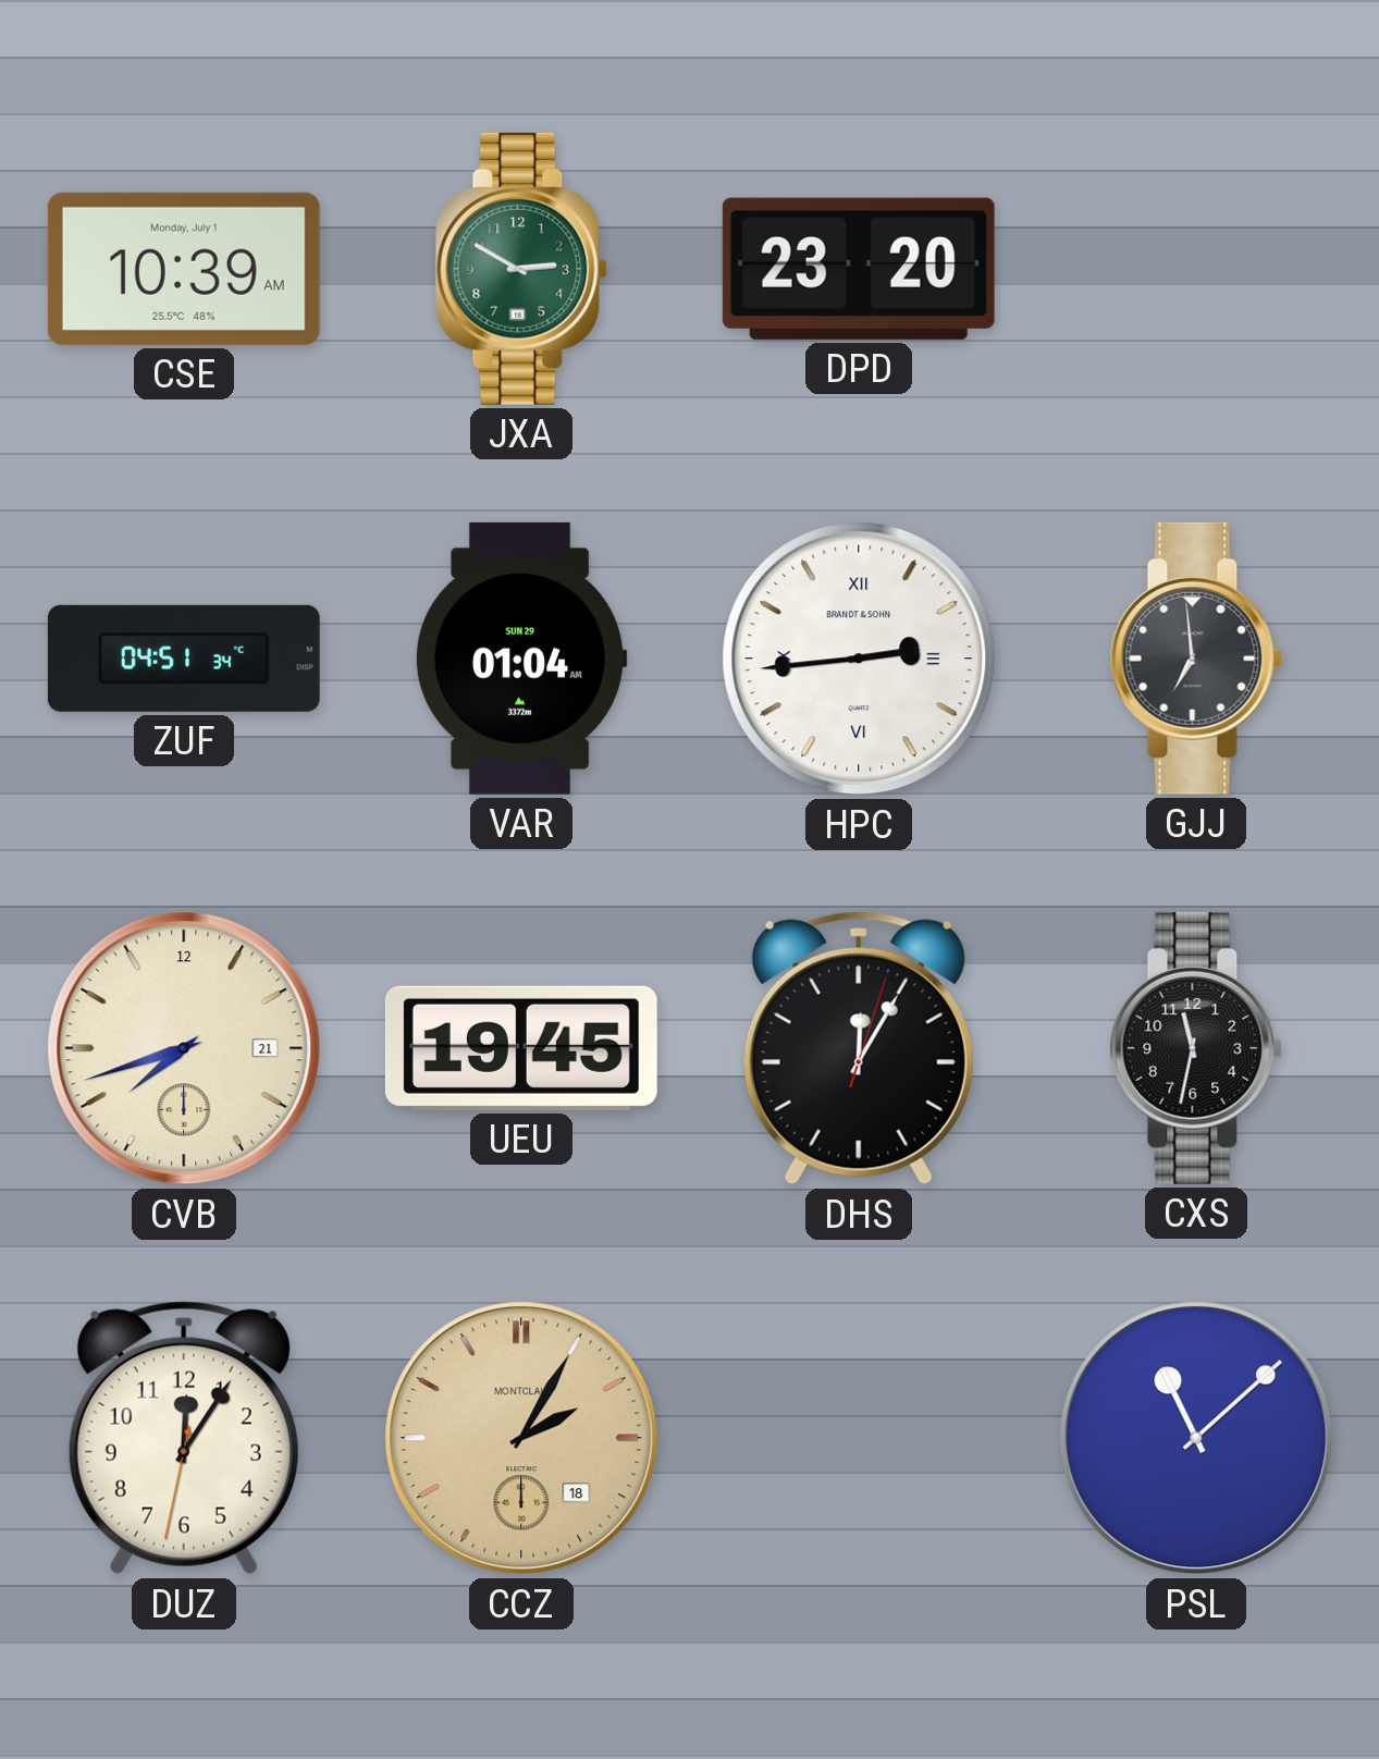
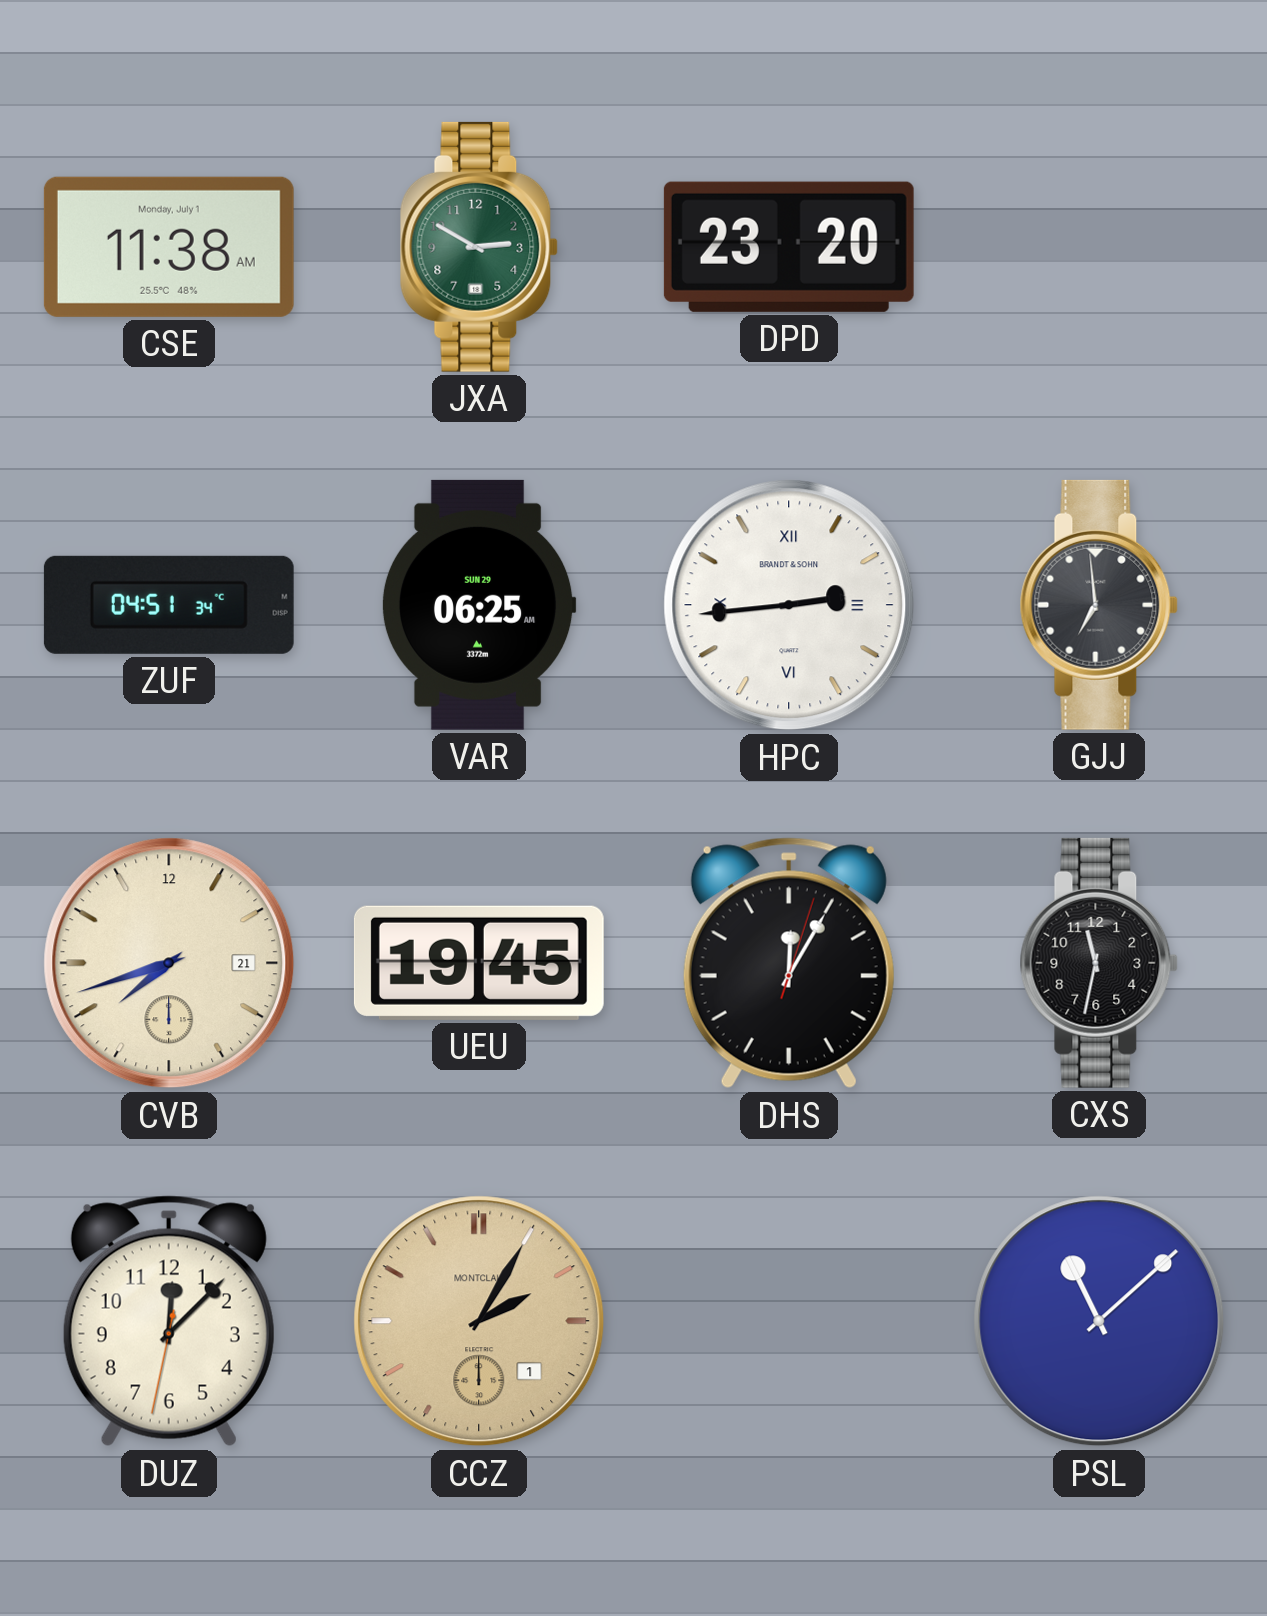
CSE: 10:39 -> 11:38
VAR: 01:04 -> 06:25
DUZ: 12:05 -> 12:07
CCZ date: 18 -> 1
